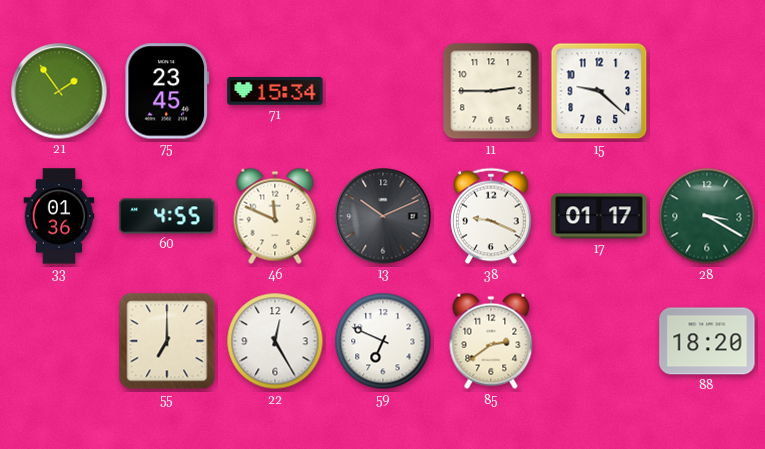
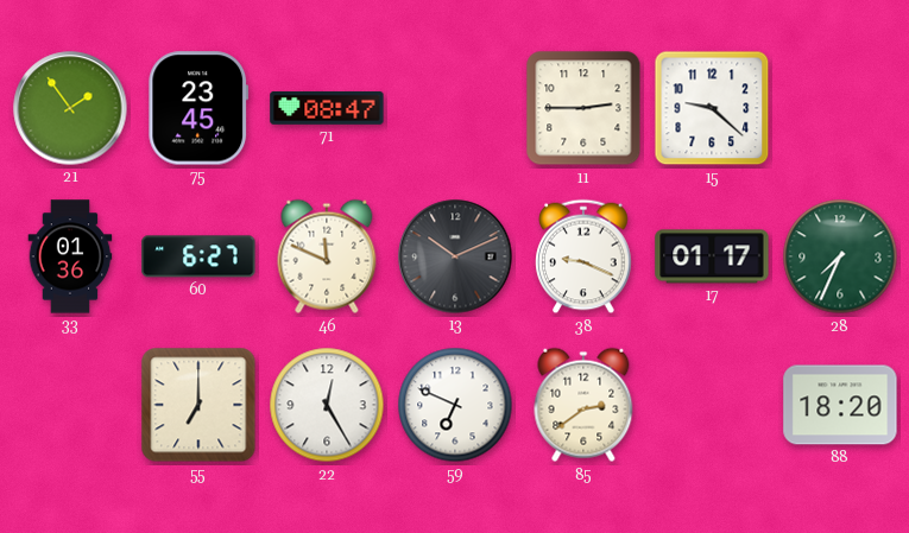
71: 15:34 -> 08:47
60: 4:55 -> 6:27
28: 3:20 -> 7:34
